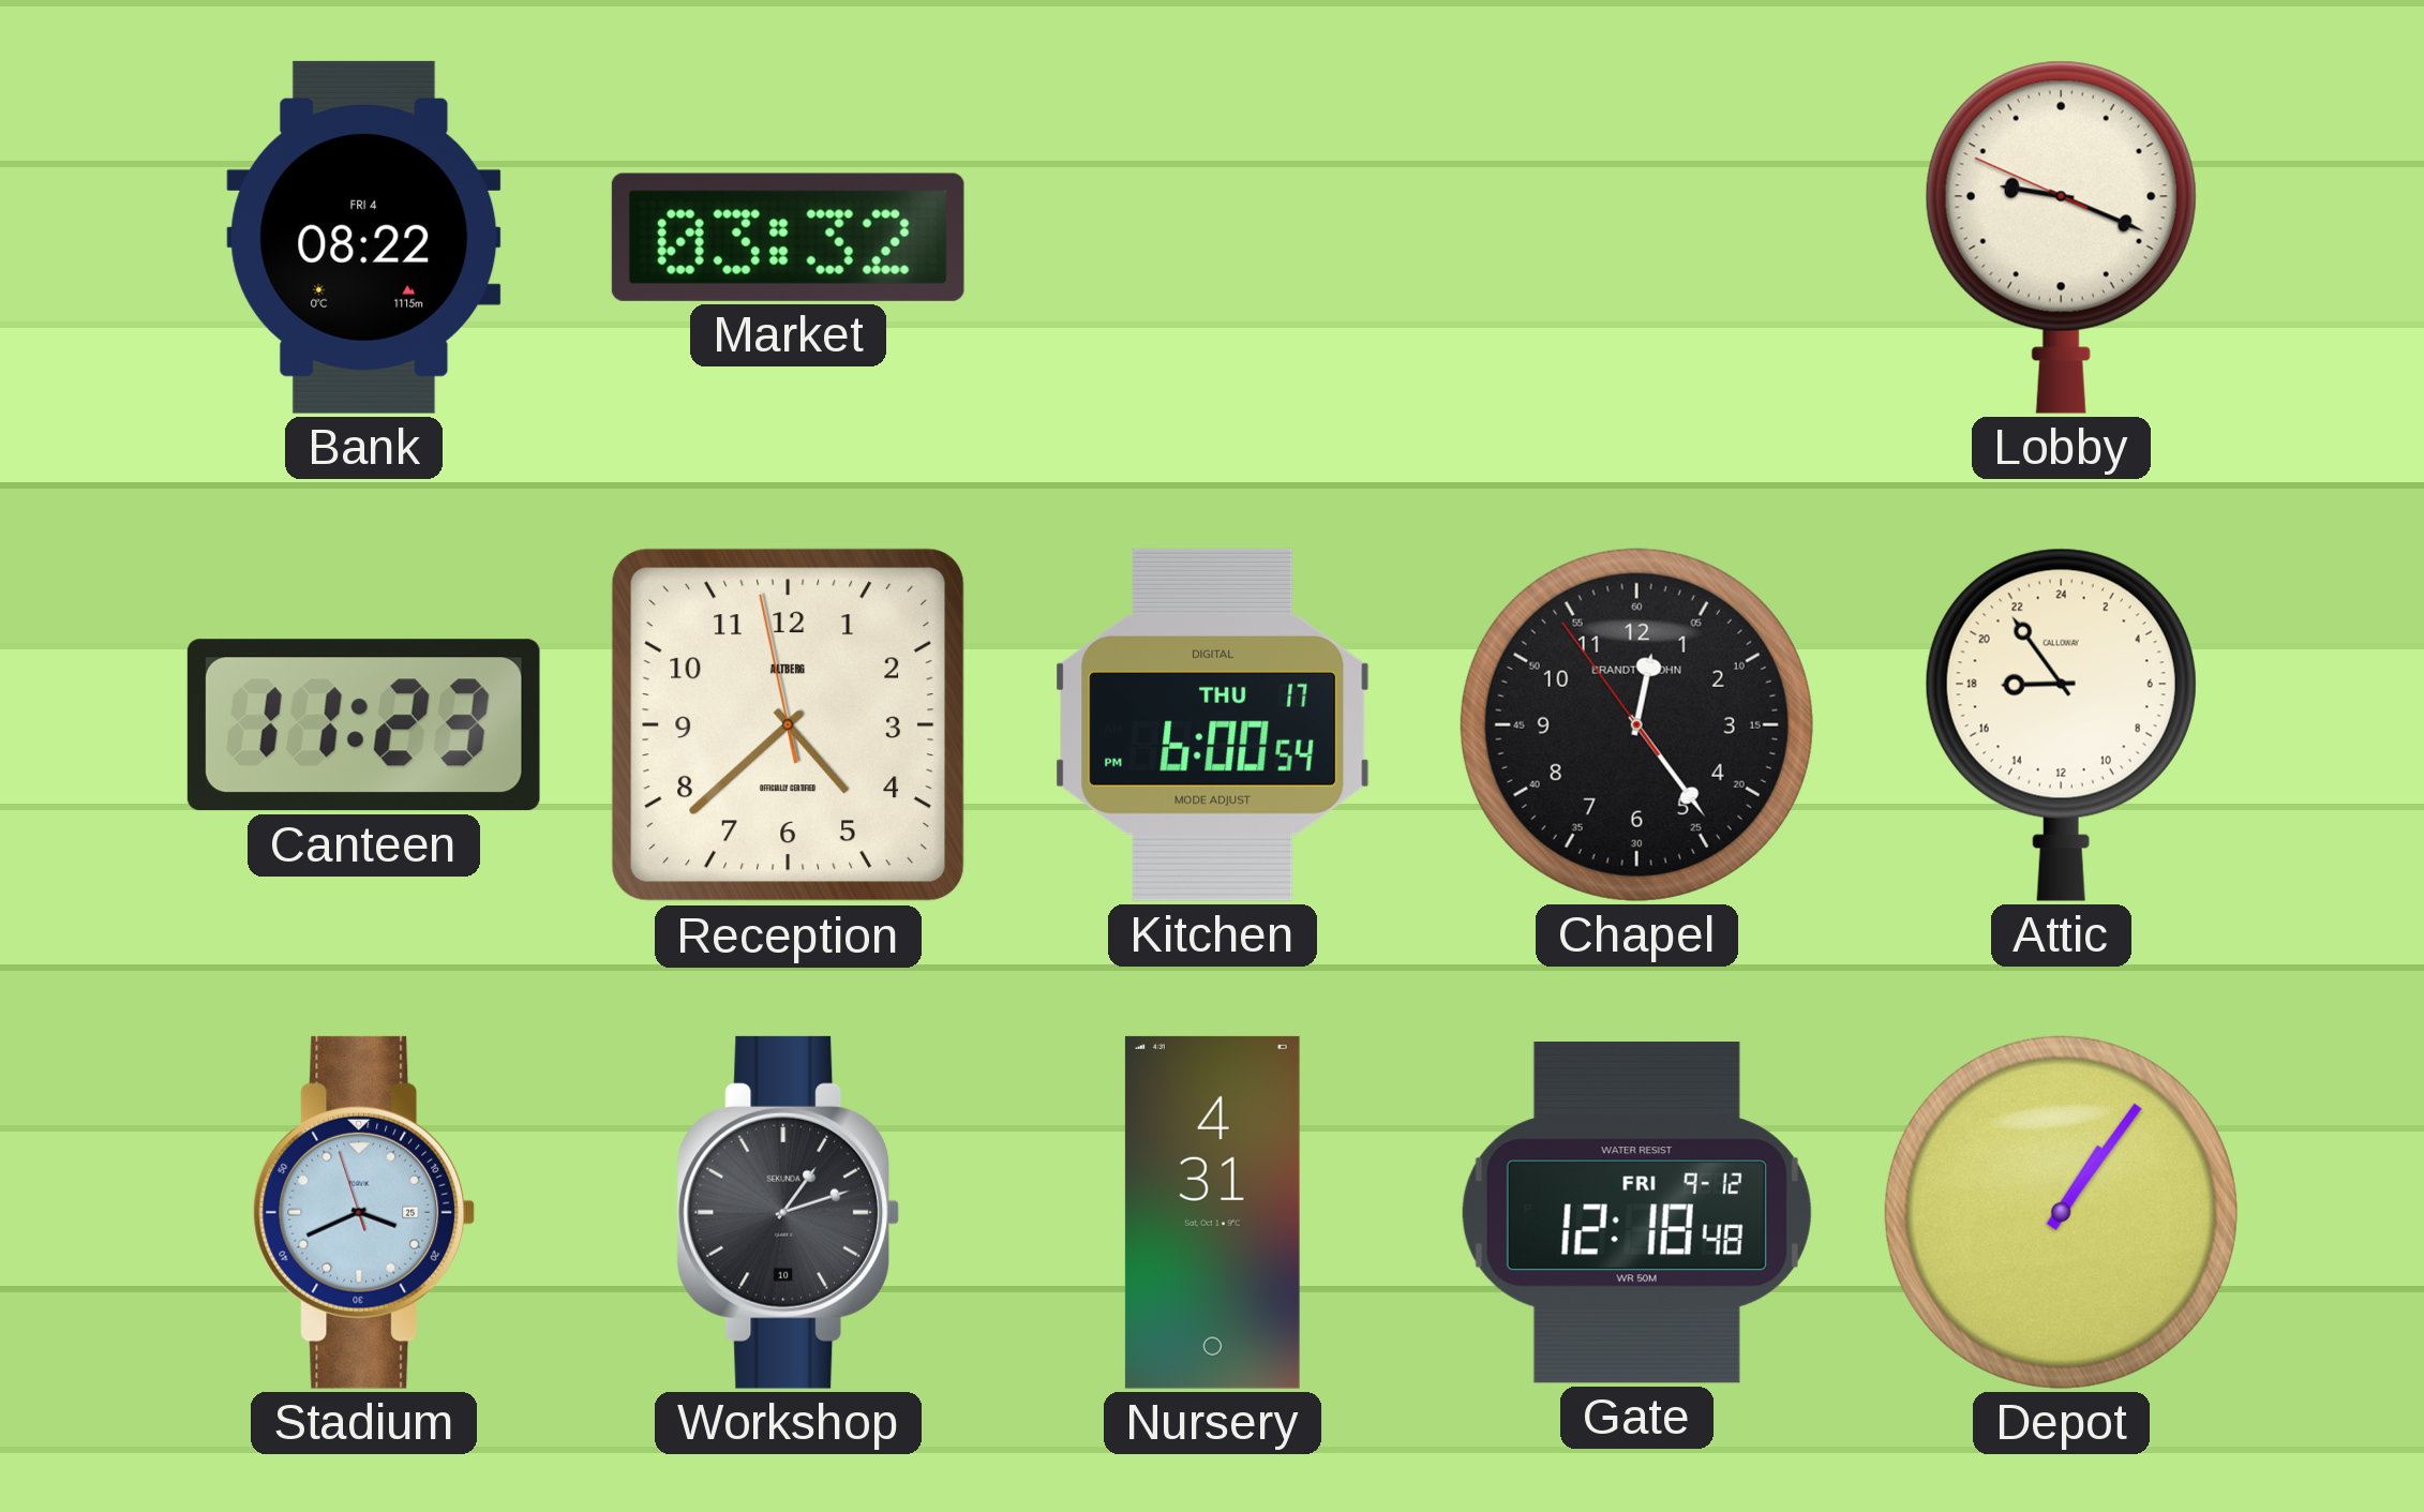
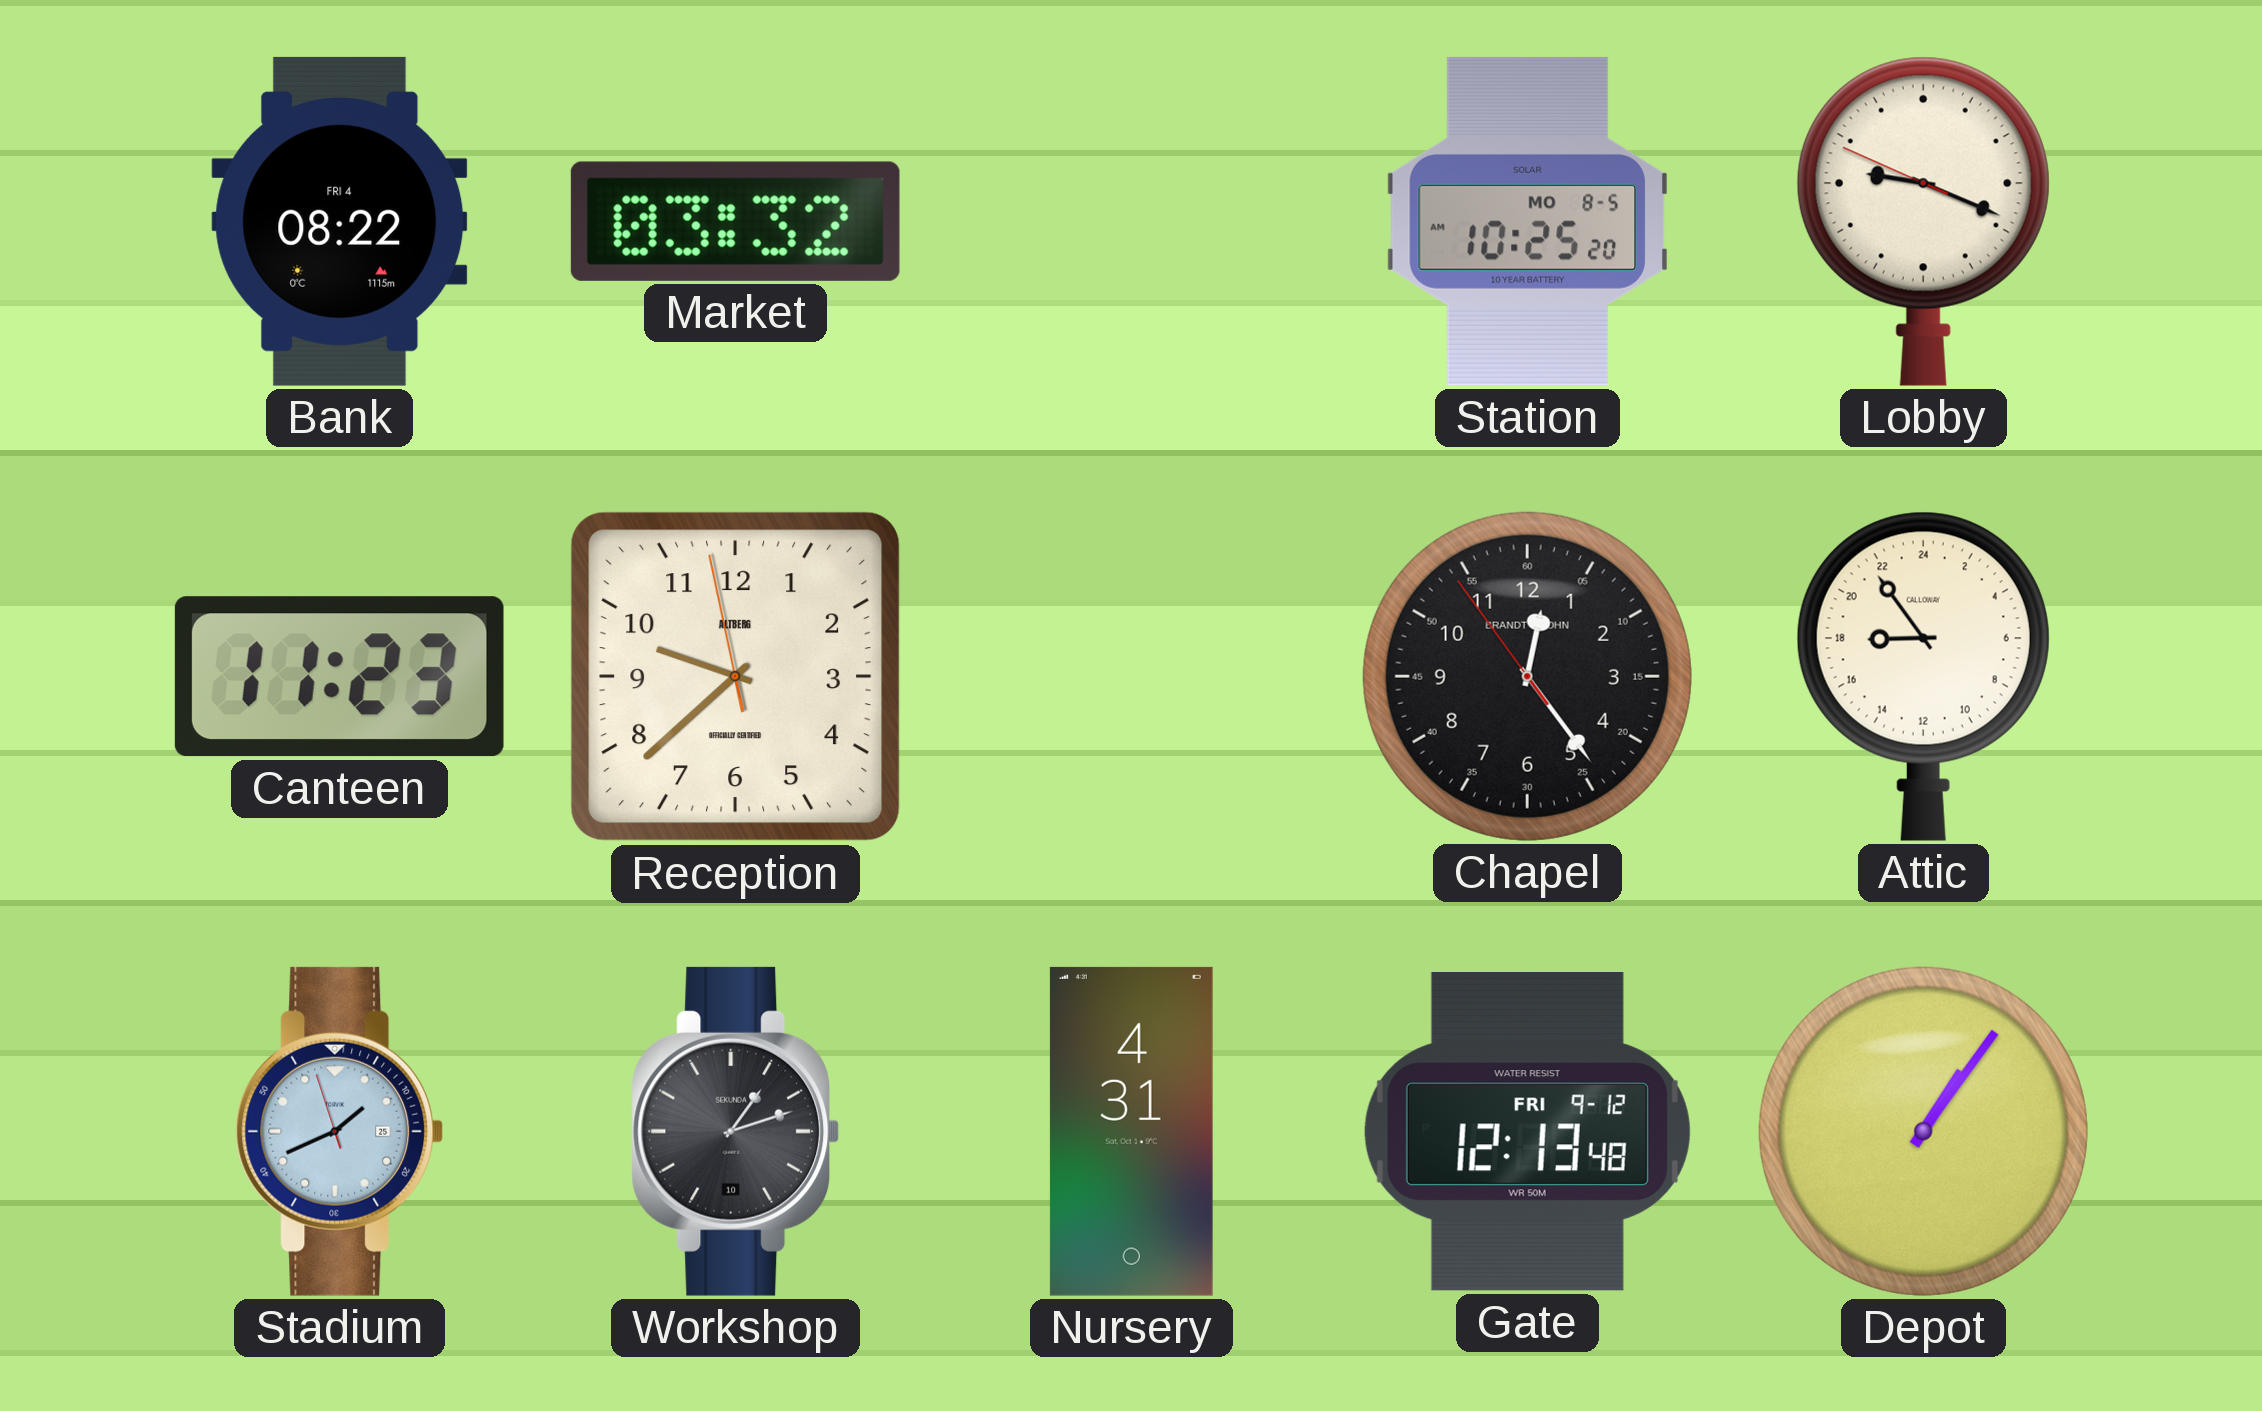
Station: none -> 10:25
Reception: 4:37 -> 9:37
Kitchen: 6:00 -> none
Stadium: 3:40 -> 1:40
Gate: 12:18 -> 12:13
